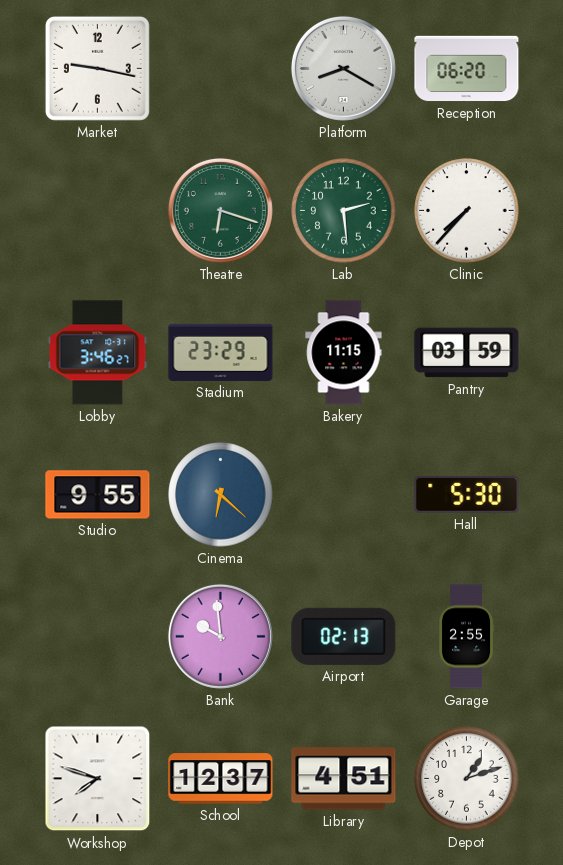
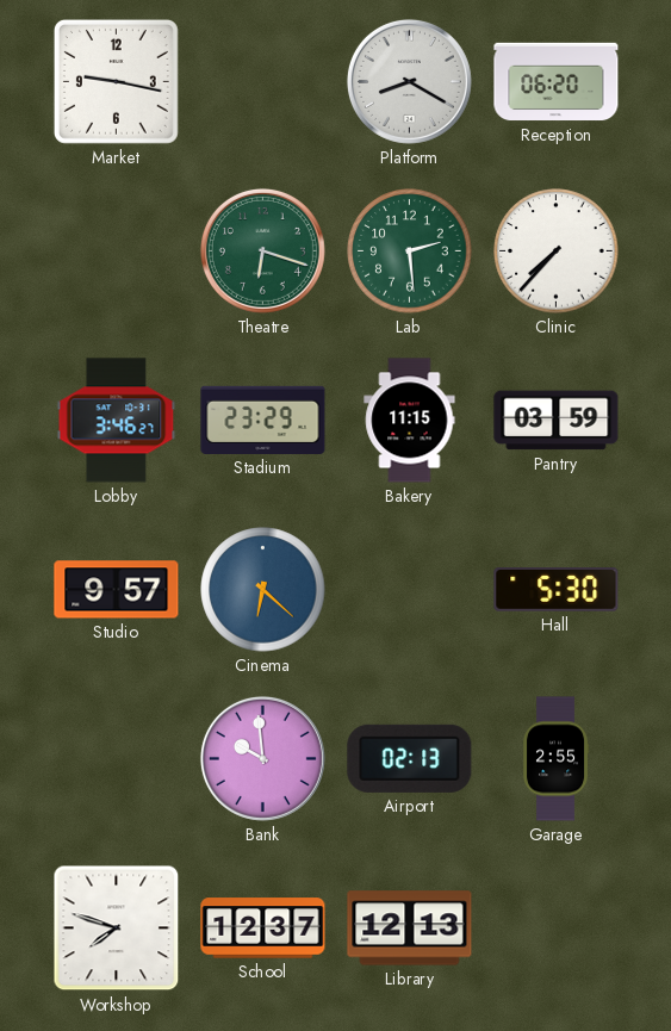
Studio: 9:55 -> 9:57
Library: 4:51 -> 12:13
Depot: 1:12 -> none
